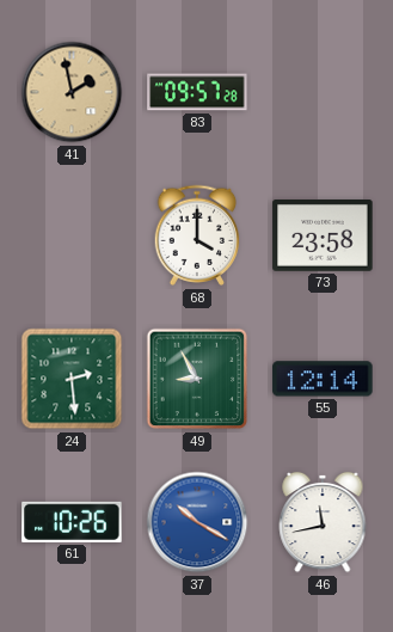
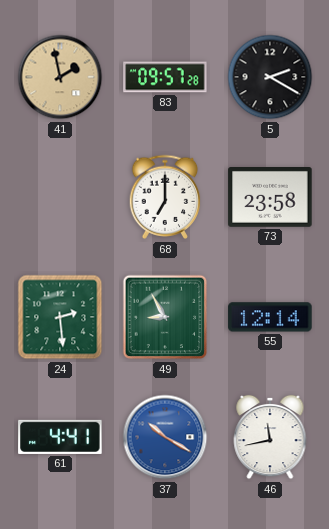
5: none -> 2:20
68: 4:00 -> 7:00
61: 10:26 -> 4:41
